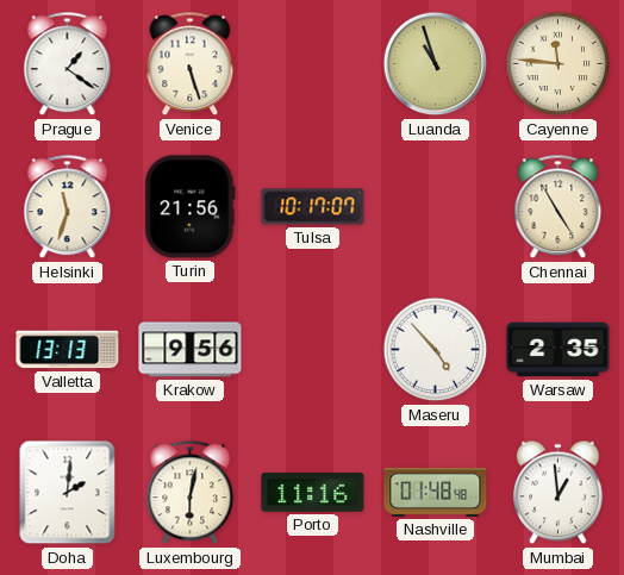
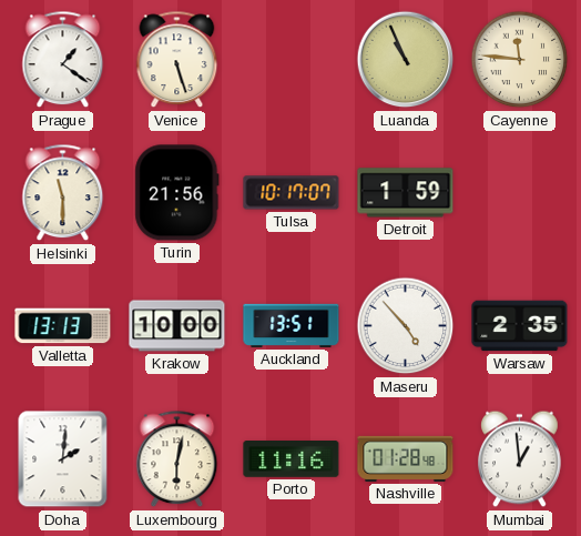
Luanda: 10:57 -> 10:56
Helsinki: 11:33 -> 11:30
Detroit: none -> 1:59
Chennai: 4:55 -> none
Krakow: 9:56 -> 10:00
Auckland: none -> 13:51
Nashville: 01:48 -> 01:28
